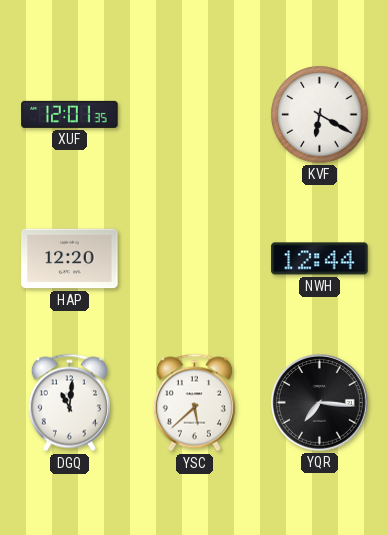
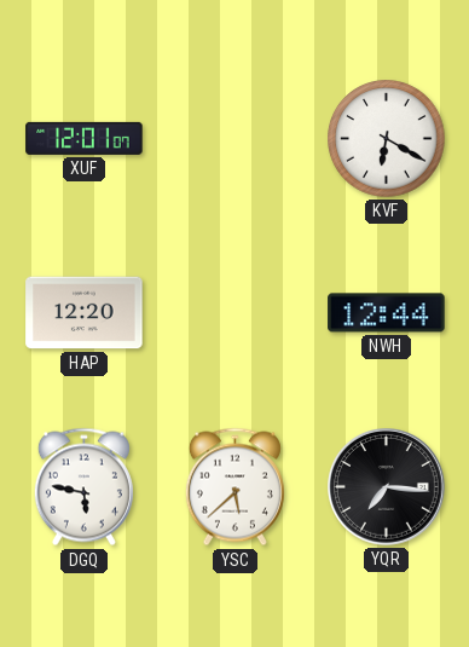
XUF: 12:01:35 -> 12:01:07
DGQ: 11:01 -> 5:47
